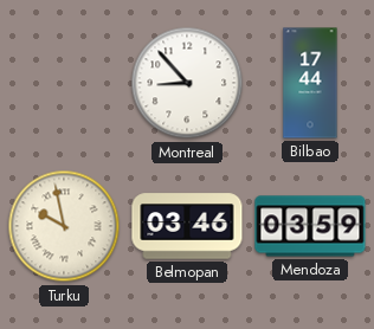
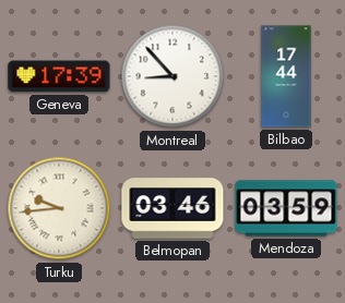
Geneva: none -> 17:39
Turku: 9:58 -> 9:44
